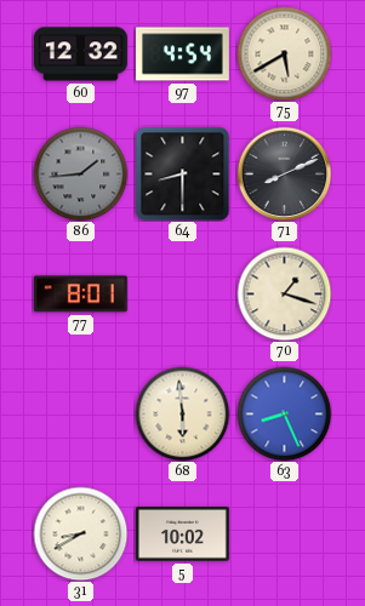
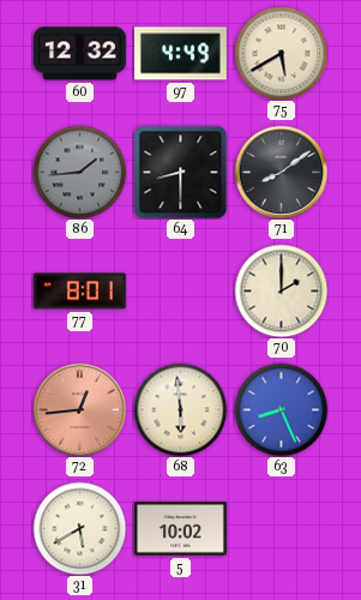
97: 4:54 -> 4:49
71: 8:11 -> 8:09
70: 1:18 -> 2:00
72: none -> 12:44
31: 8:40 -> 5:40
